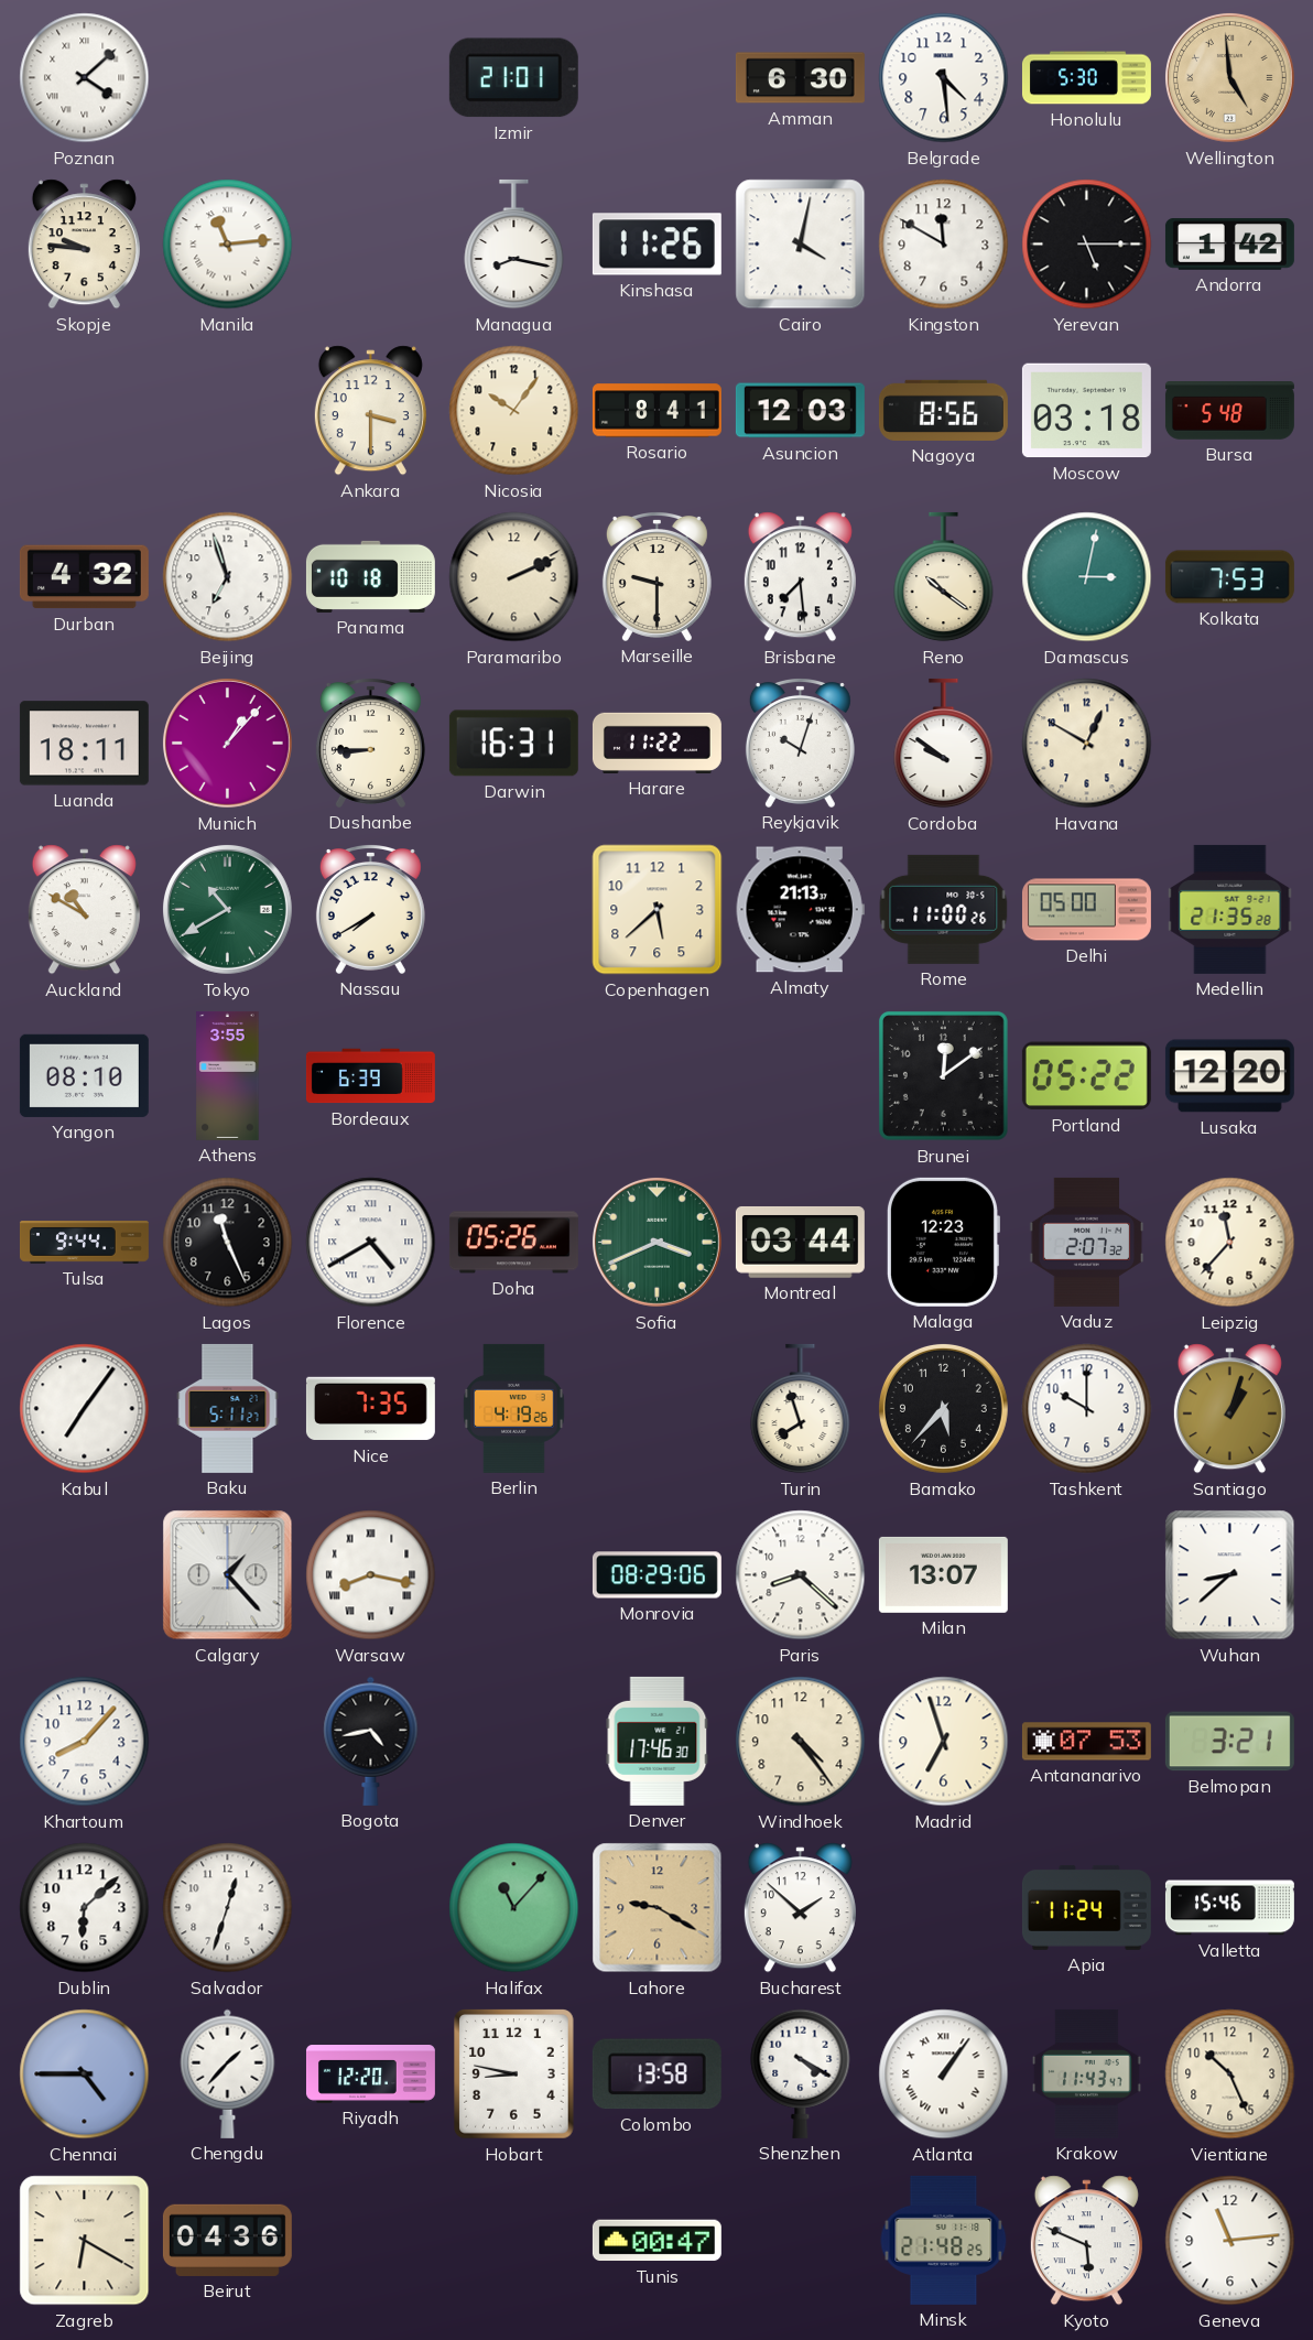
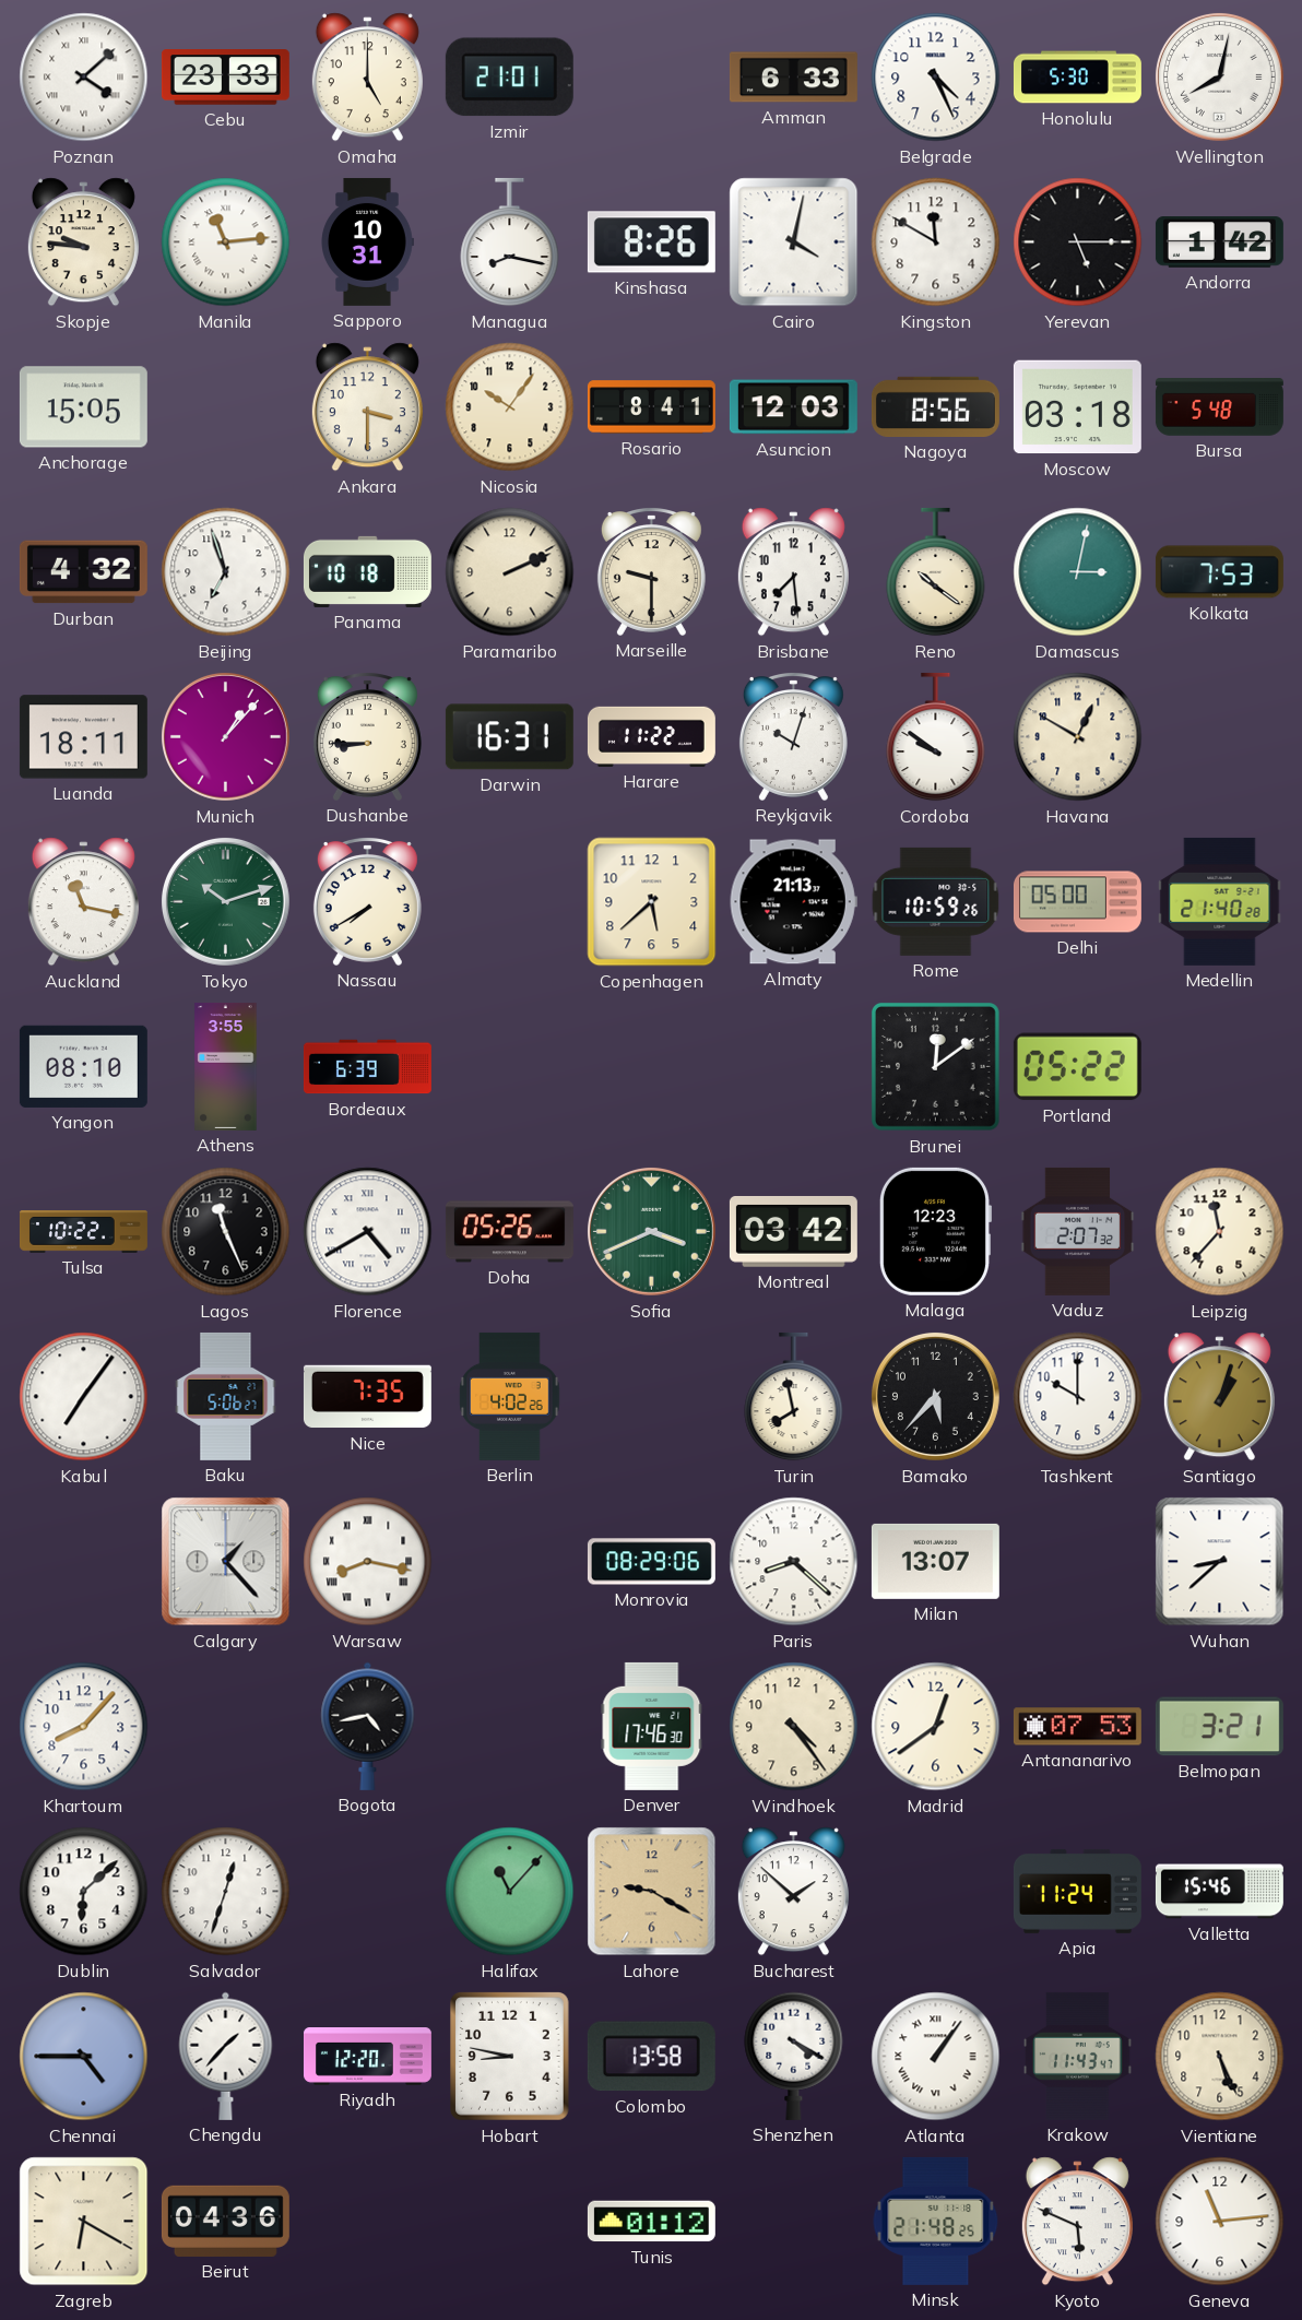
Cebu: none -> 23:33
Omaha: none -> 5:00
Amman: 6:30 -> 6:33
Belgrade: 4:29 -> 4:26
Wellington: 4:59 -> 8:02
Wellington dial: champagne -> white
Sapporo: none -> 10:31
Kinshasa: 11:26 -> 8:26
Anchorage: none -> 15:05
Auckland: 10:50 -> 11:17
Tokyo: 10:40 -> 10:12
Rome: 11:00 -> 10:59
Medellin: 21:35 -> 21:40
Lusaka: 12:20 -> none
Tulsa: 9:44 -> 10:22
Montreal: 03:44 -> 03:42
Baku: 5:11 -> 5:06
Berlin: 4:19 -> 4:02
Turin: 7:57 -> 7:58
Madrid: 6:57 -> 12:39
Vientiane: 10:26 -> 5:26
Tunis: 00:47 -> 01:12
